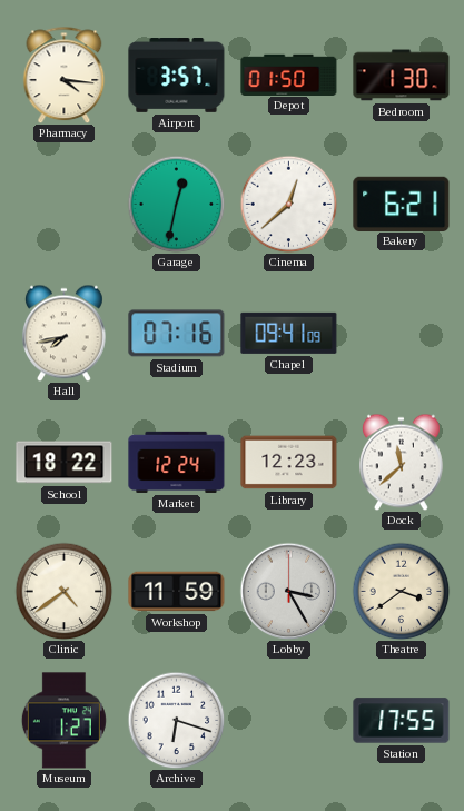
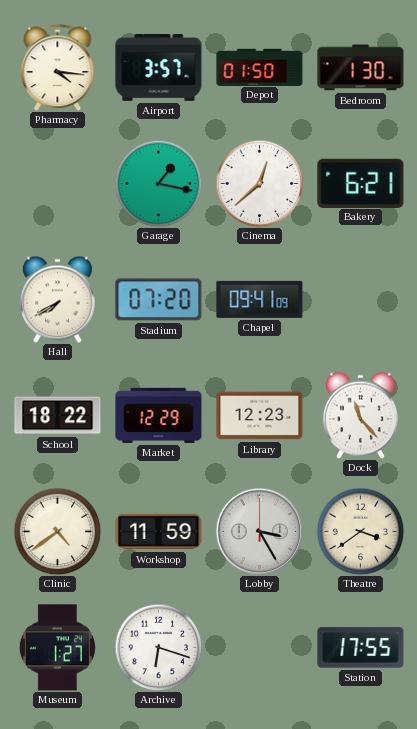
Garage: 12:32 -> 1:17
Hall: 7:43 -> 7:40
Stadium: 07:16 -> 07:20
Market: 12:24 -> 12:29
Dock: 11:38 -> 11:23
